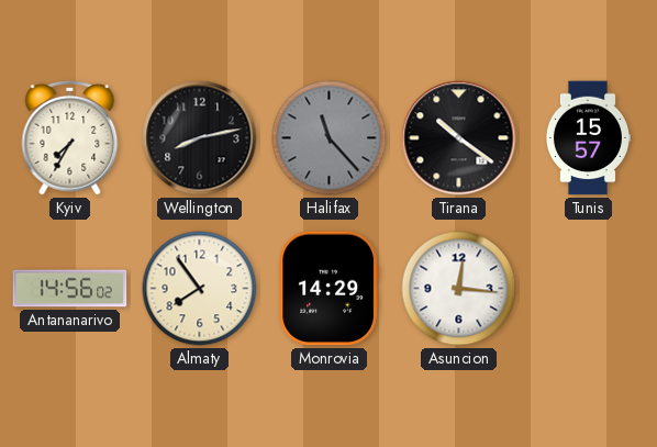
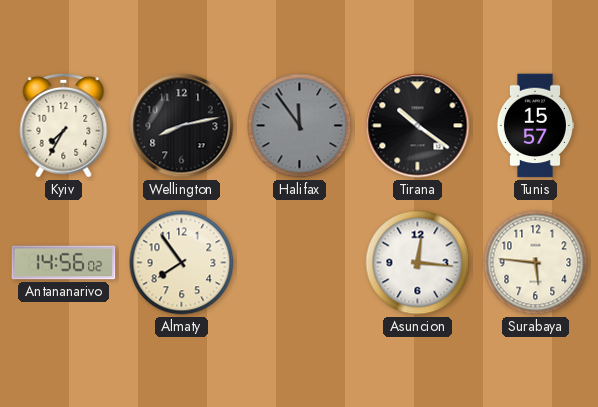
Halifax: 11:23 -> 11:54
Monrovia: 14:29 -> none
Surabaya: none -> 5:46
